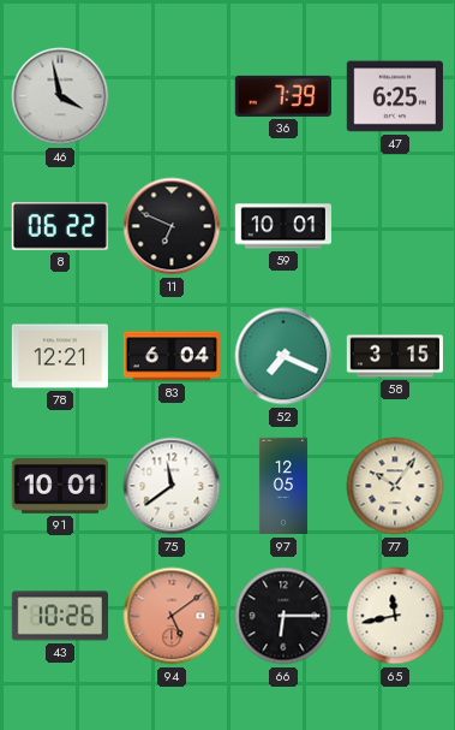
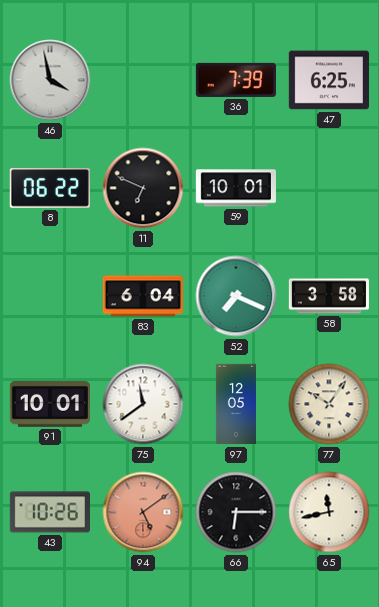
78: 12:21 -> none
58: 3:15 -> 3:58
